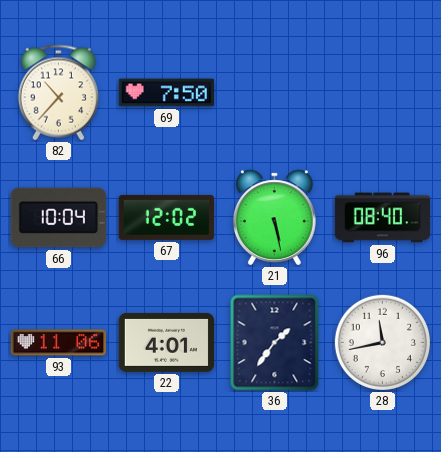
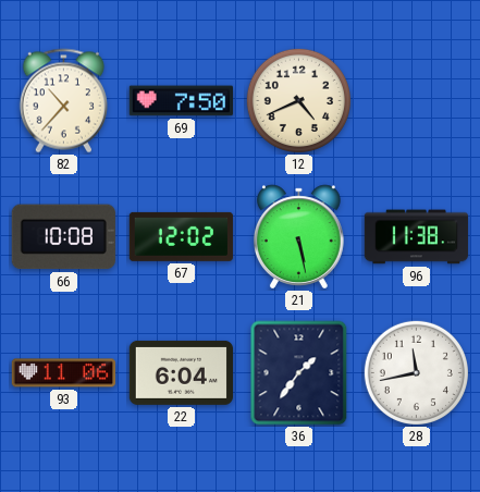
12: none -> 4:41
66: 10:04 -> 10:08
96: 08:40 -> 11:38
22: 4:01 -> 6:04
